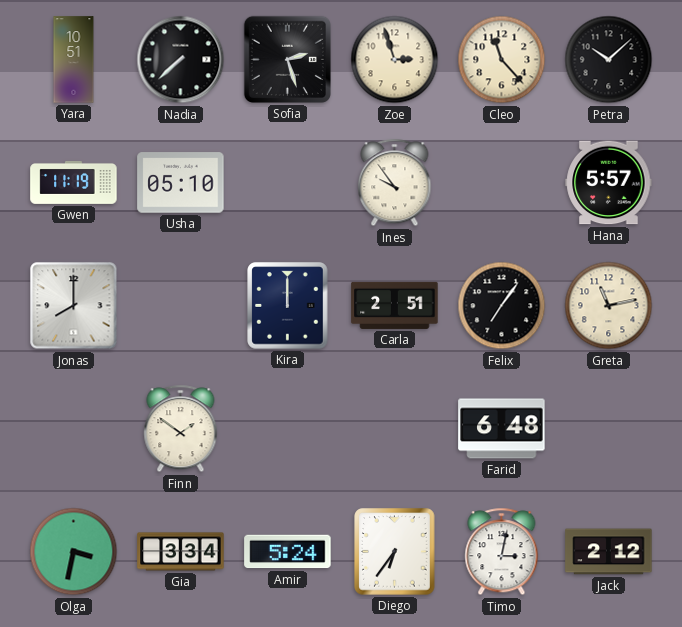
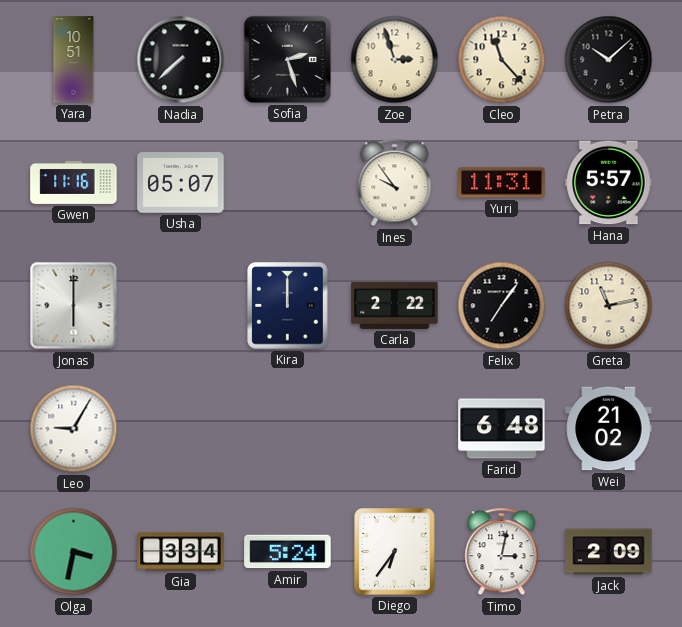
Gwen: 11:19 -> 11:16
Usha: 05:10 -> 05:07
Yuri: none -> 11:31
Jonas: 8:00 -> 6:00
Carla: 2:51 -> 2:22
Leo: none -> 9:05
Finn: 1:51 -> none
Wei: none -> 21:02
Jack: 2:12 -> 2:09
